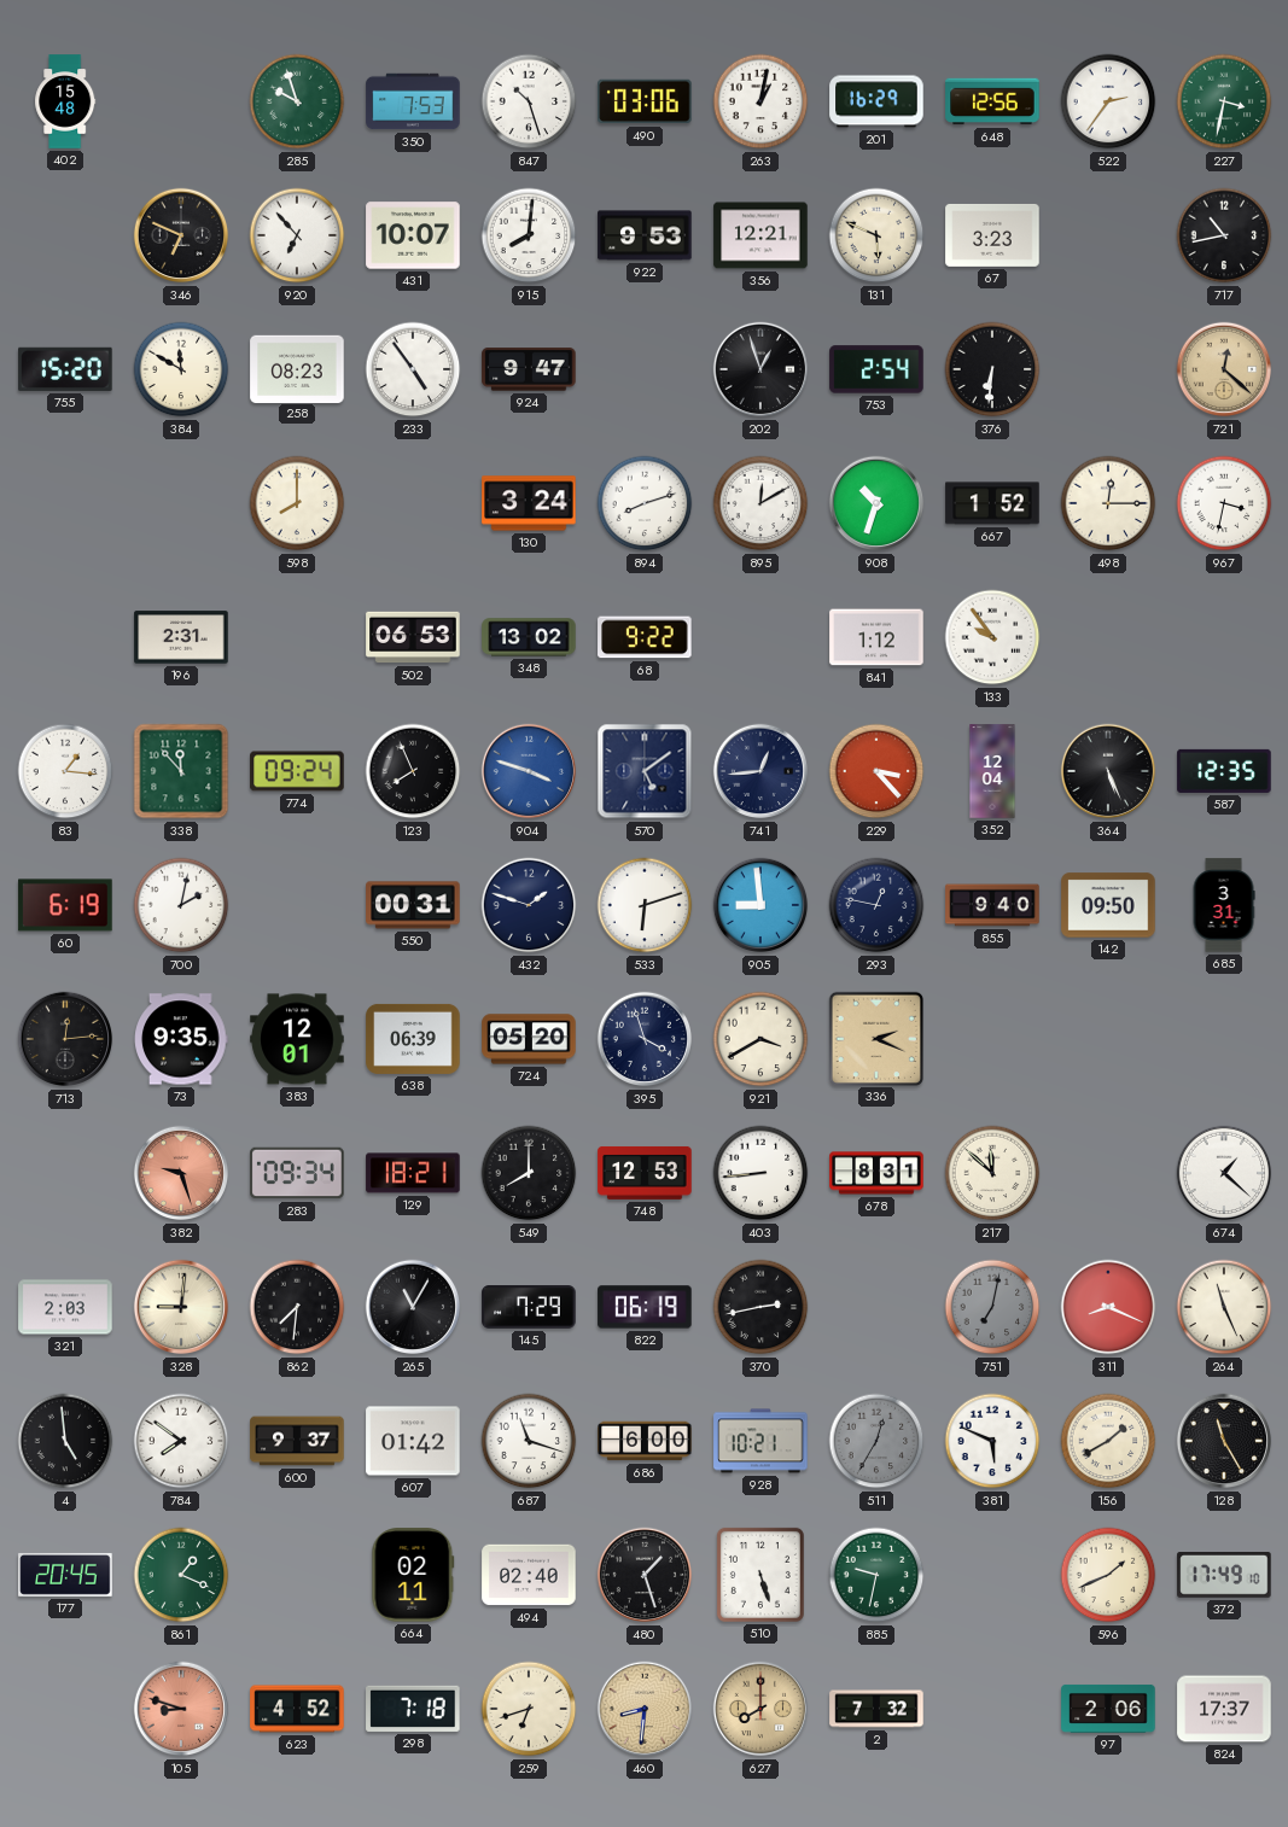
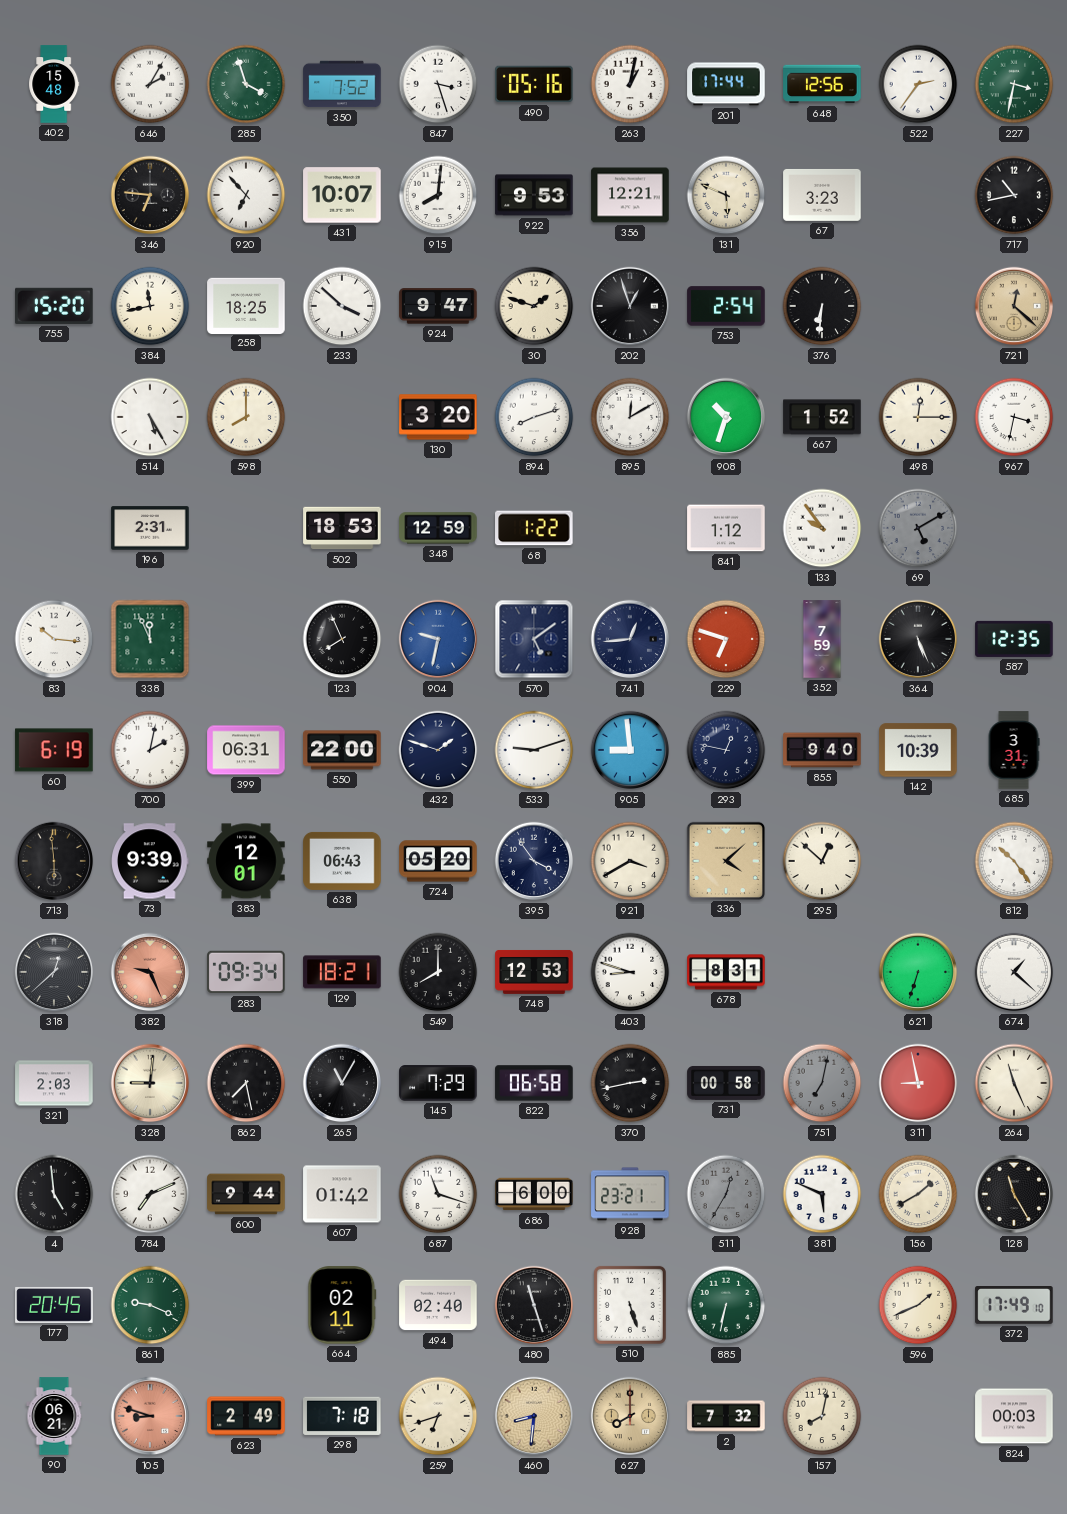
646: none -> 2:05
285: 9:57 -> 3:57
350: 7:53 -> 7:52
847: 10:27 -> 3:27
490: 03:06 -> 05:16
201: 16:29 -> 17:44
346: 6:49 -> 6:46
384: 11:50 -> 11:43
258: 08:23 -> 18:25
233: 4:54 -> 3:52
30: none -> 1:48
514: none -> 5:25
130: 3:24 -> 3:20
502: 06:53 -> 18:53
348: 13:02 -> 12:59
68: 9:22 -> 1:22
69: none -> 5:10
83: 1:16 -> 10:16
338: 11:53 -> 11:56
774: 09:24 -> none
904: 3:48 -> 9:32
229: 3:23 -> 6:48
352: 12:04 -> 7:59
399: none -> 06:31
550: 00:31 -> 22:00
533: 6:12 -> 9:12
142: 09:50 -> 10:39
713: 12:14 -> 5:59
73: 9:35 -> 9:39
638: 06:39 -> 06:43
395: 3:57 -> 3:54
336: 2:19 -> 4:08
295: none -> 12:52
812: none -> 10:24
318: none -> 12:38
382: 9:27 -> 9:26
403: 8:44 -> 8:48
217: 11:52 -> none
621: none -> 6:33
862: 7:31 -> 7:28
822: 06:19 -> 06:58
731: none -> 00:58
311: 8:19 -> 8:58
784: 7:51 -> 7:11
600: 9:37 -> 9:44
928: 10:21 -> 23:21
861: 1:19 -> 9:19
480: 1:27 -> 11:27
885: 9:32 -> 6:32
90: none -> 06:21
623: 4:52 -> 2:49
157: none -> 8:02
97: 2:06 -> none
824: 17:37 -> 00:03
